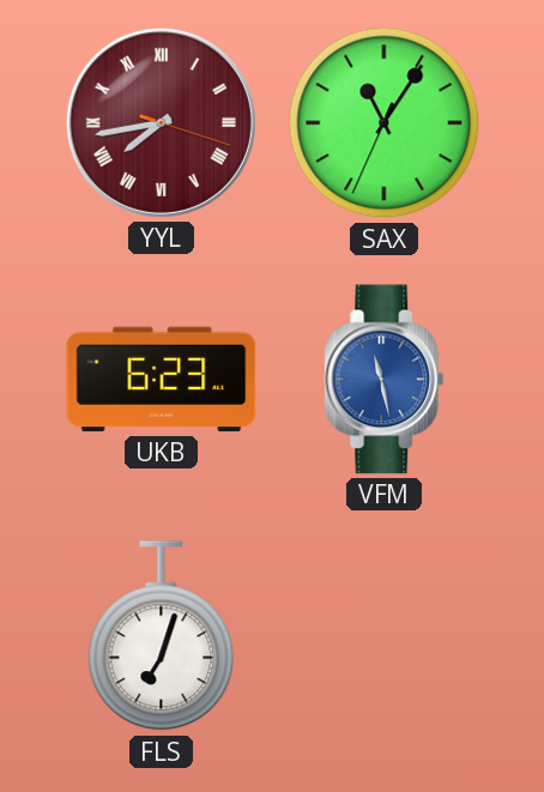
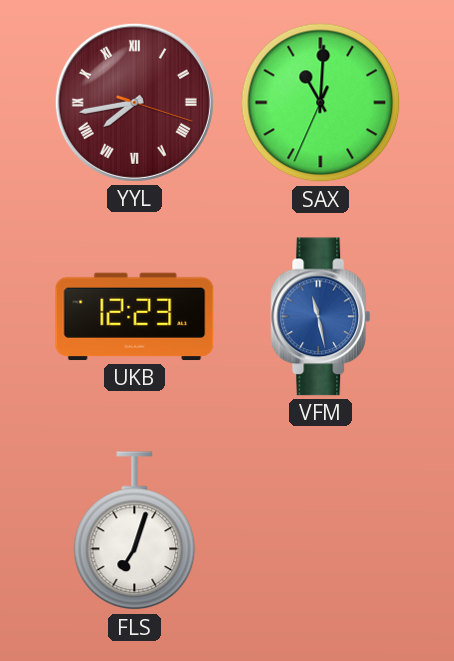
SAX: 11:05 -> 11:00
UKB: 6:23 -> 12:23
